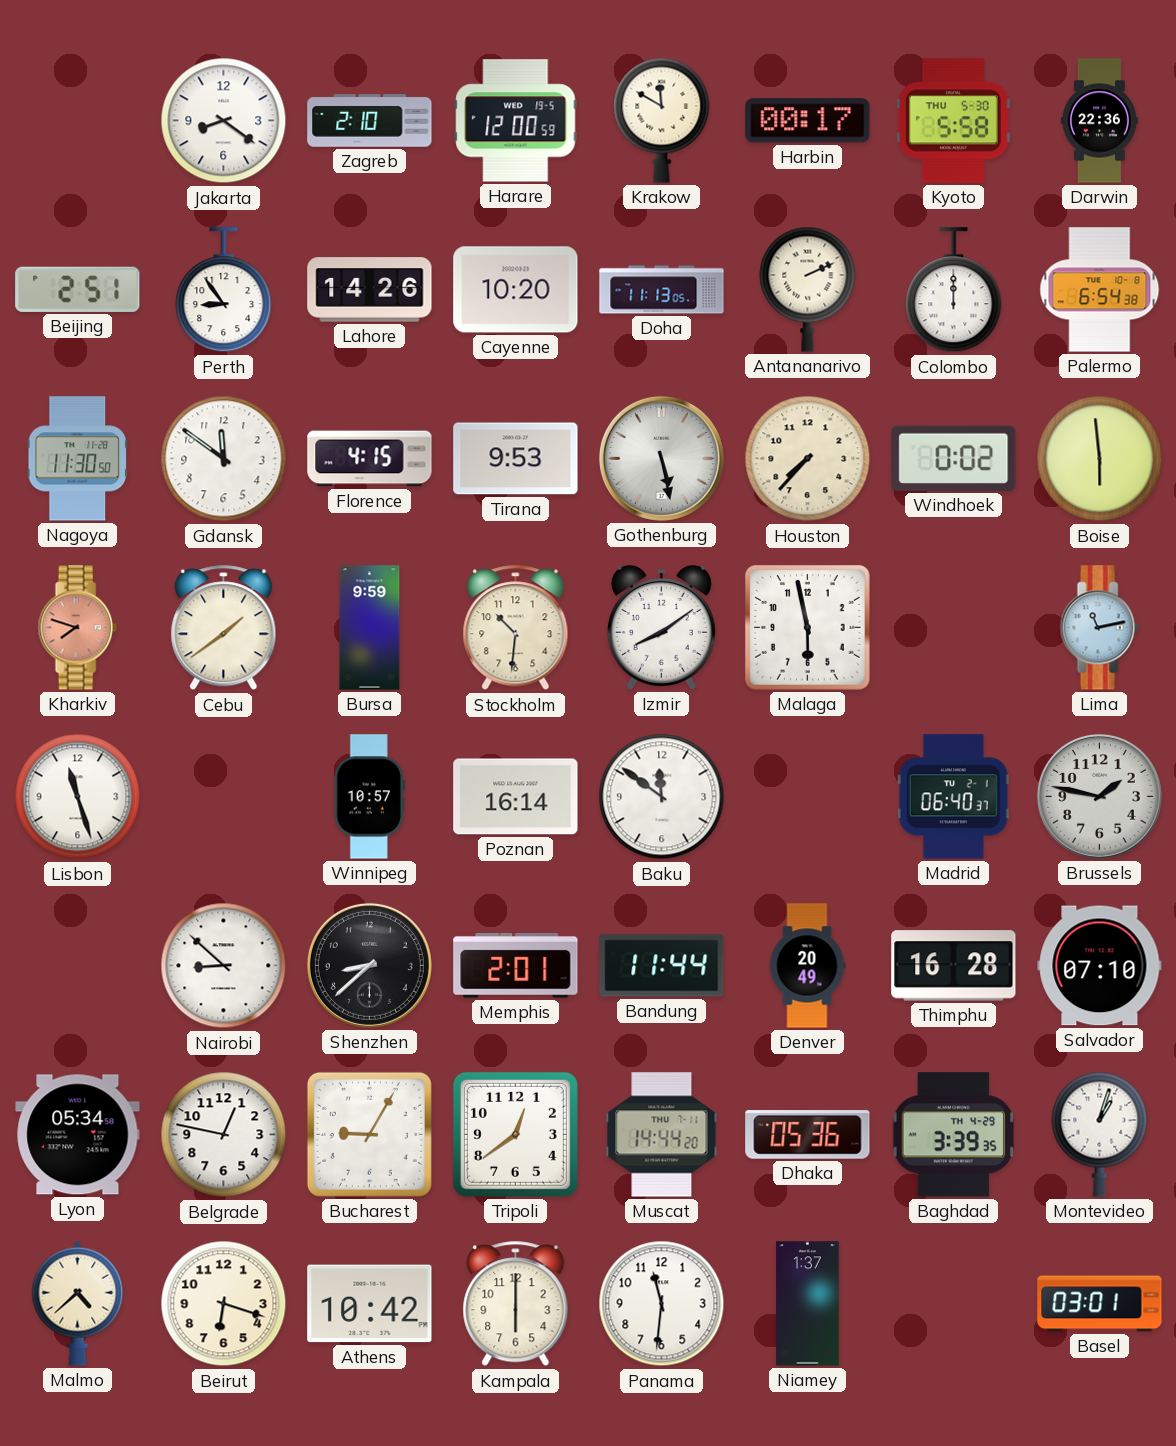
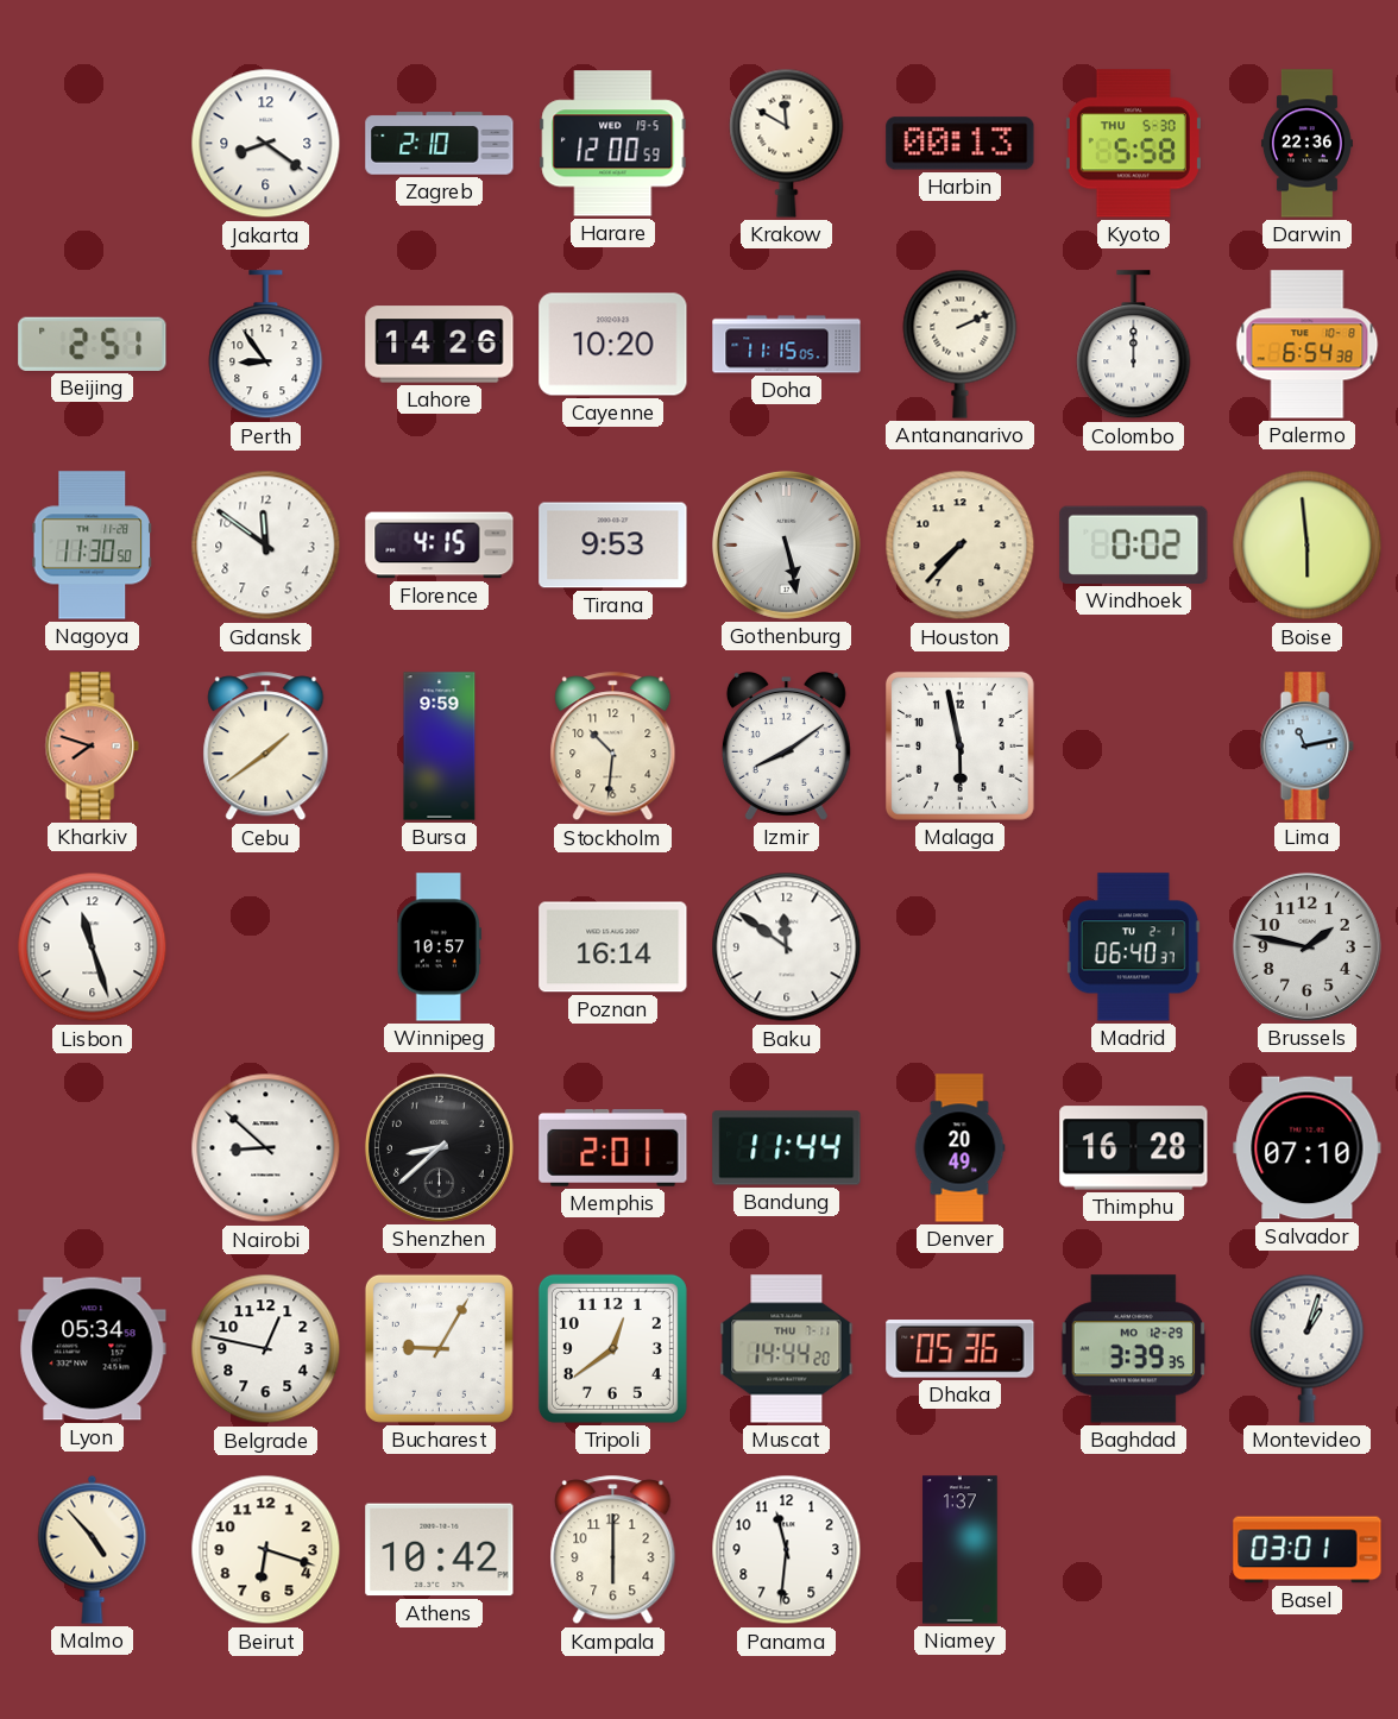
Harbin: 00:17 -> 00:13
Doha: 11:13 -> 11:15
Baghdad date: TH 4-29 -> MO 12-29
Malmo: 4:38 -> 4:53
